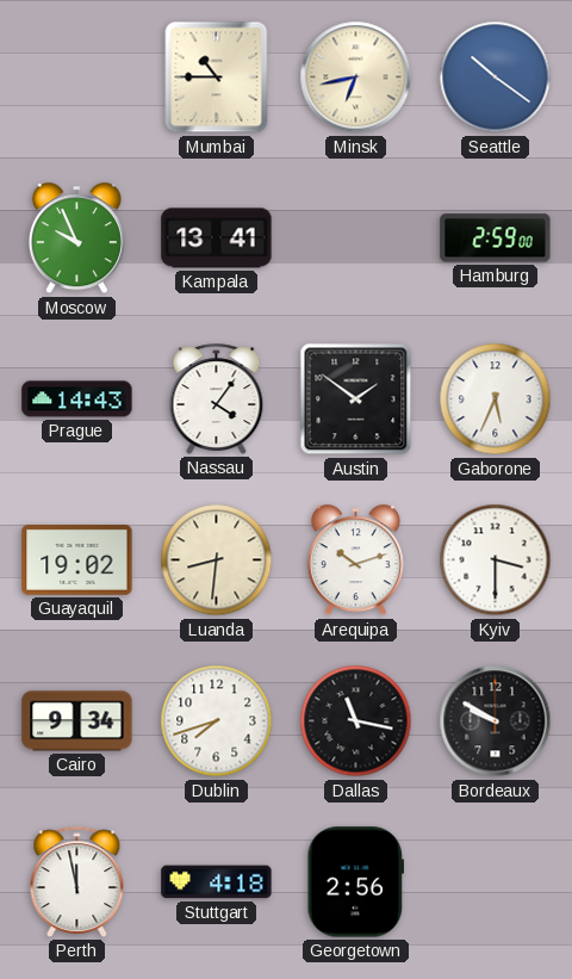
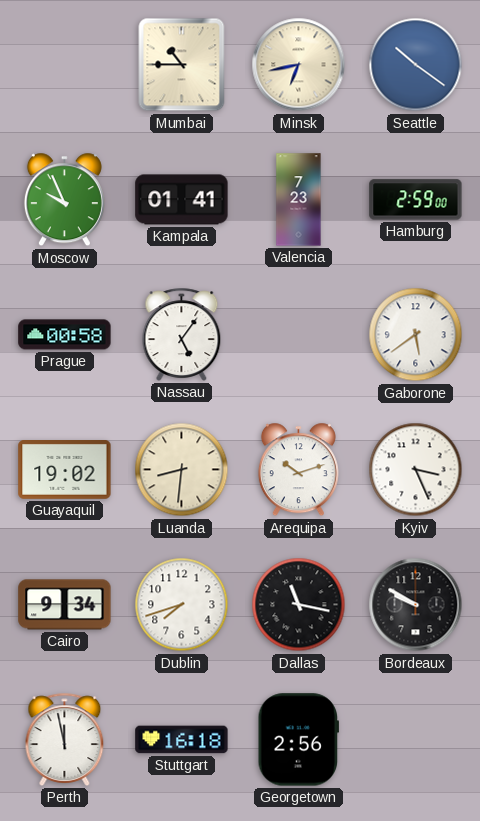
Kampala: 13:41 -> 01:41
Valencia: none -> 7:23
Prague: 14:43 -> 00:58
Nassau: 4:06 -> 5:06
Austin: 1:51 -> none
Gaborone: 5:34 -> 5:39
Kyiv: 3:30 -> 3:26
Stuttgart: 4:18 -> 16:18
